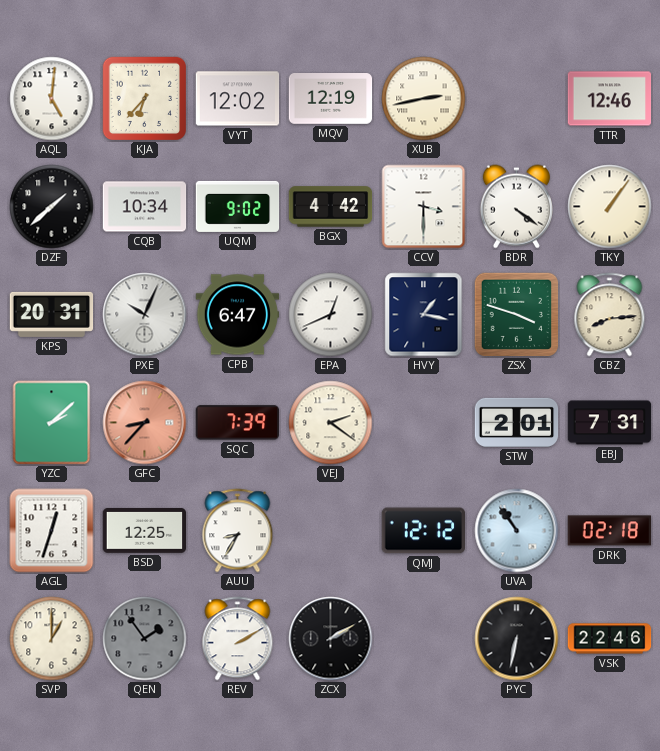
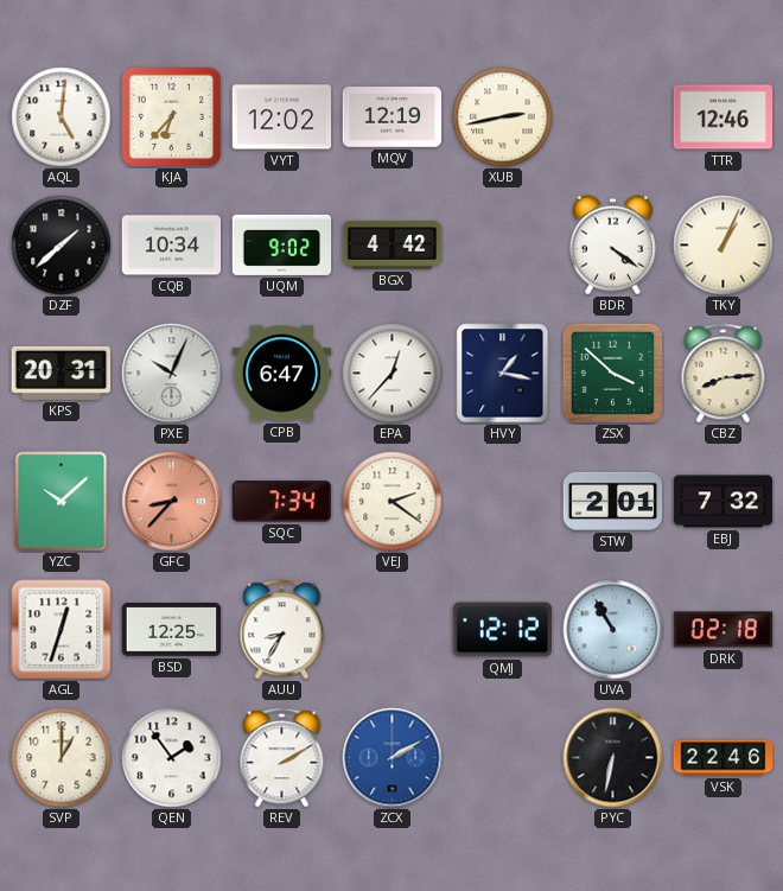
CCV: 3:30 -> none
TKY: 1:06 -> 1:04
EPA: 12:41 -> 12:37
ZSX: 3:48 -> 3:52
YZC: 2:08 -> 10:08
SQC: 7:39 -> 7:34
EBJ: 7:31 -> 7:32
UVA: 10:54 -> 10:55
QEN dial: grey -> white
ZCX dial: black -> blue
